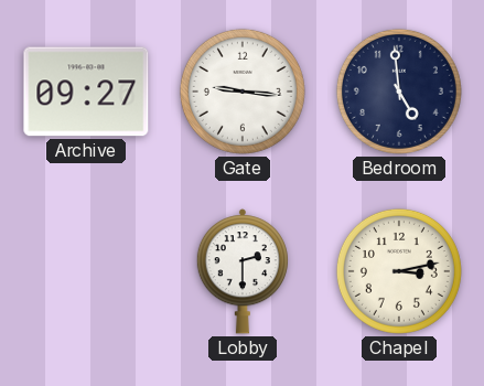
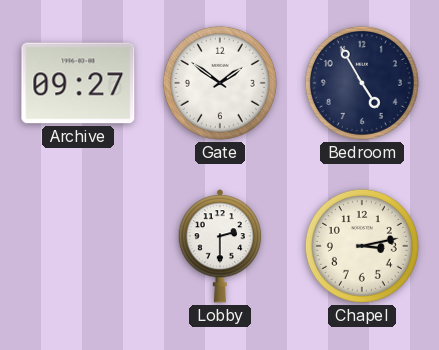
Gate: 9:16 -> 1:51
Bedroom: 4:59 -> 4:55
